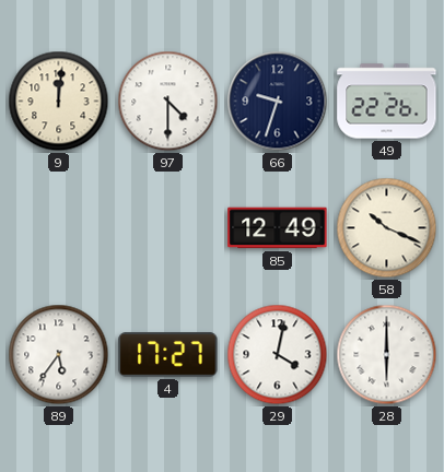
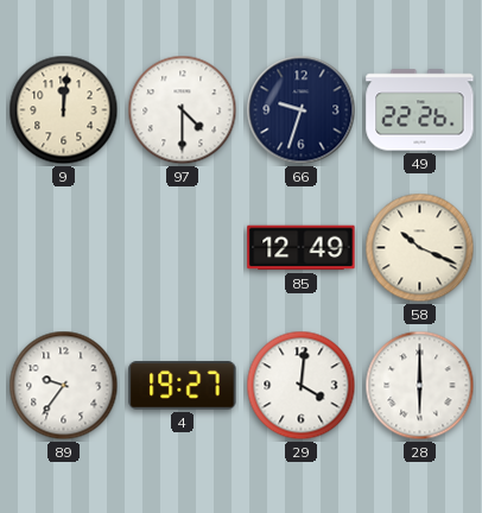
89: 5:36 -> 9:36
4: 17:27 -> 19:27
29: 4:02 -> 4:01
